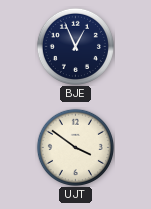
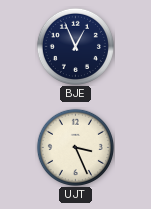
UJT: 3:51 -> 3:26
